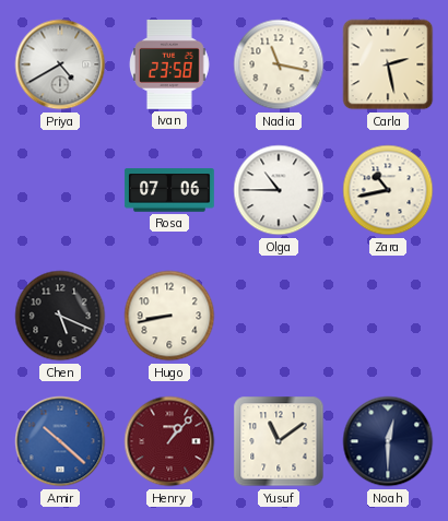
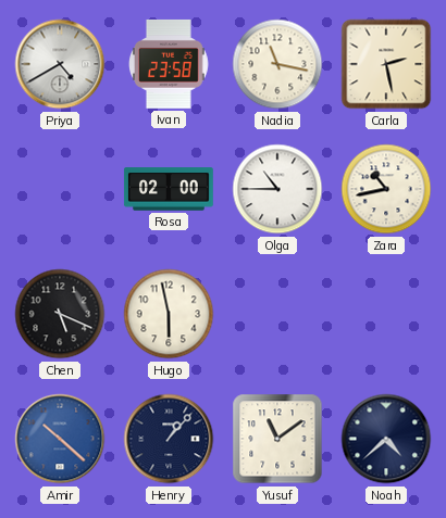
Rosa: 07:06 -> 02:00
Hugo: 8:43 -> 5:58
Henry dial: burgundy -> navy
Noah: 12:30 -> 4:38
